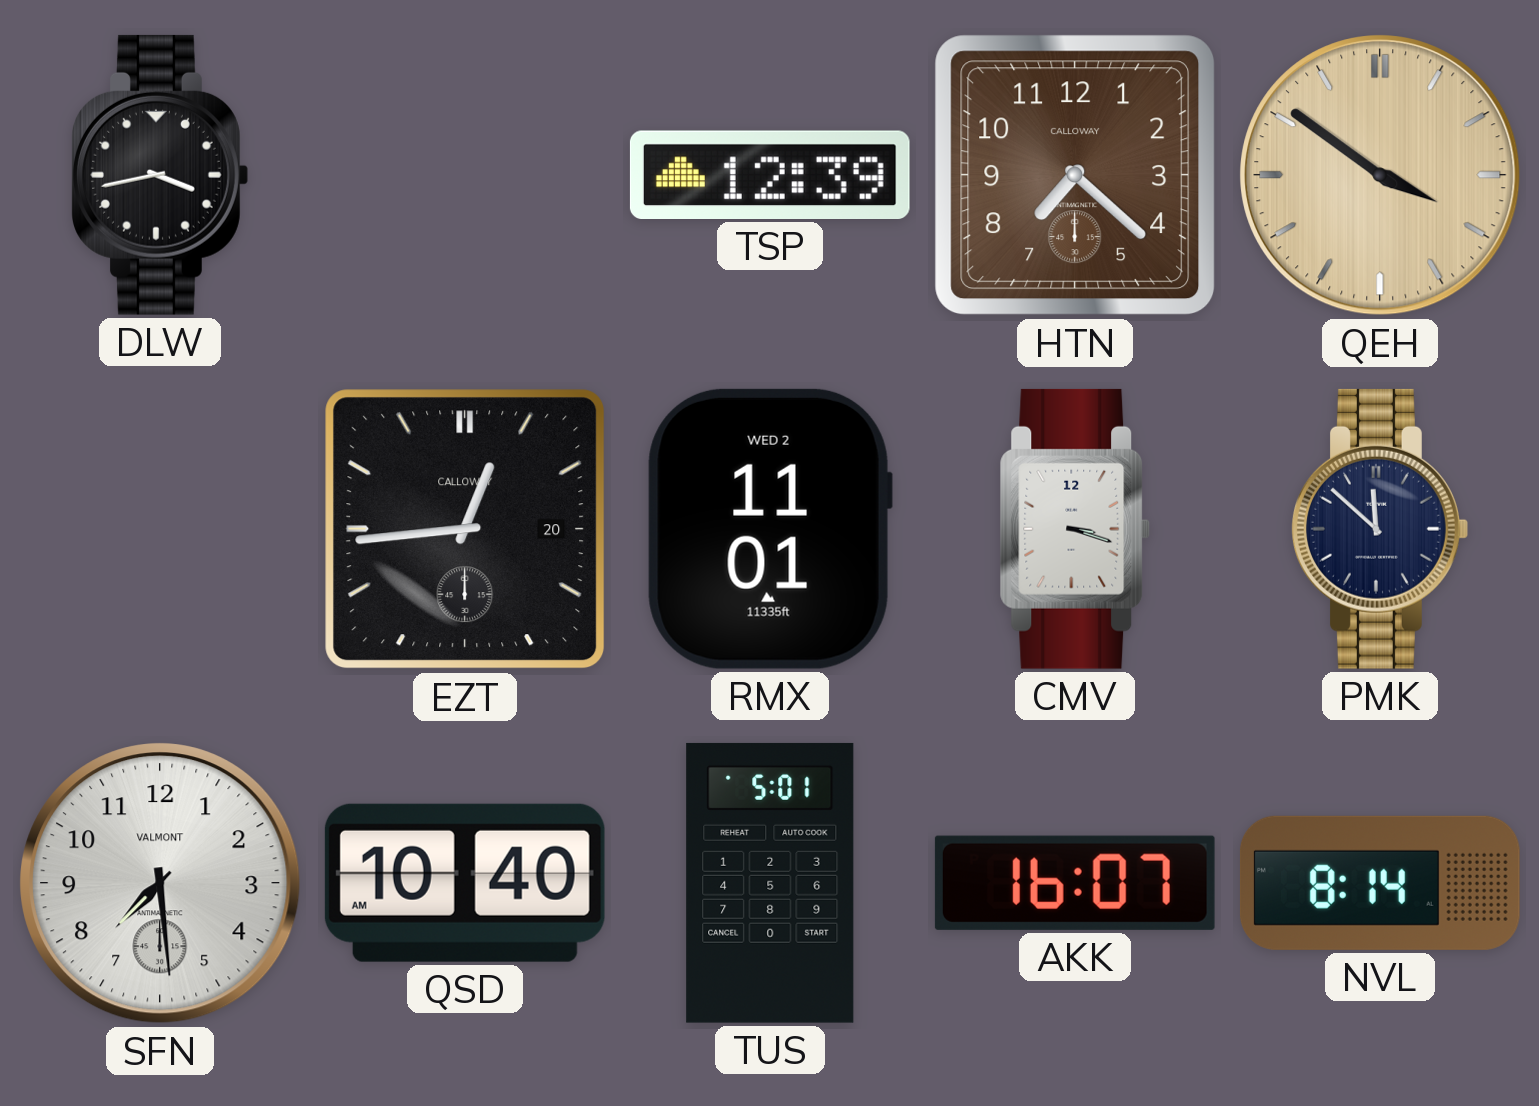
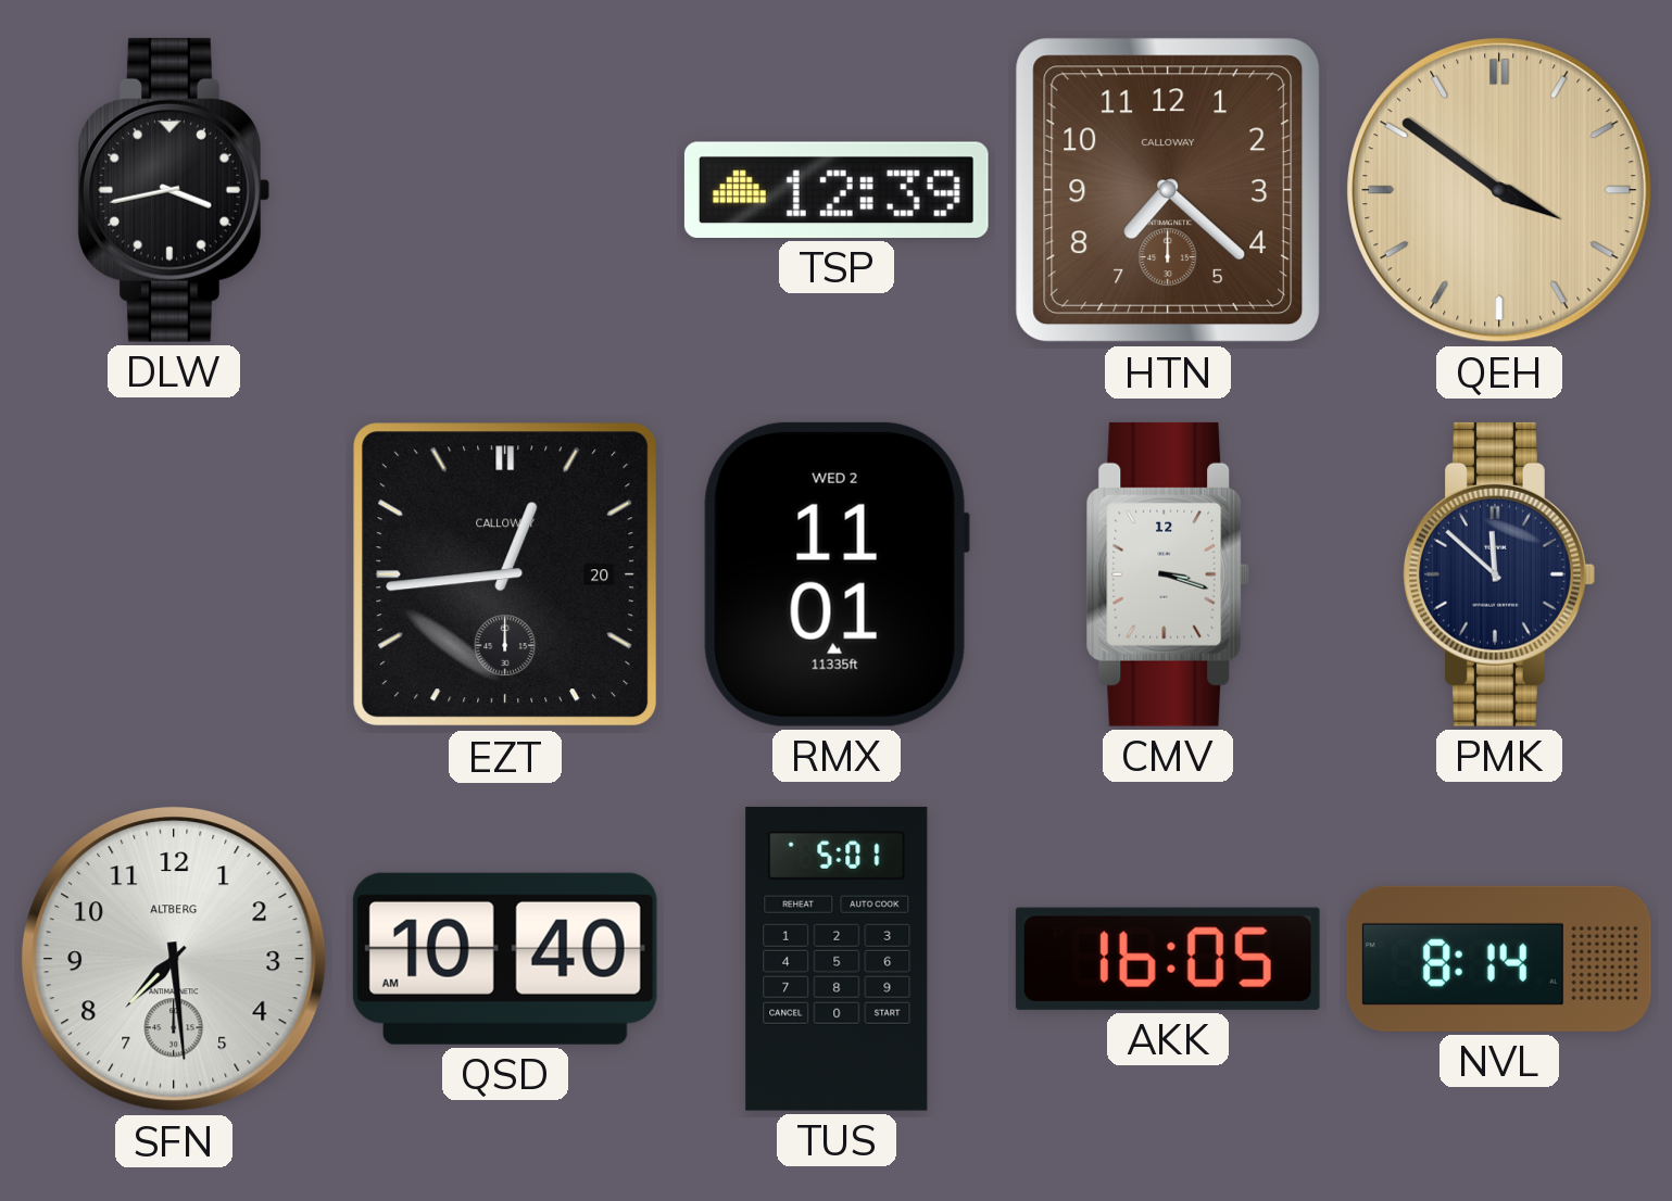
SFN brand: VALMONT -> ALTBERG
AKK: 16:07 -> 16:05
